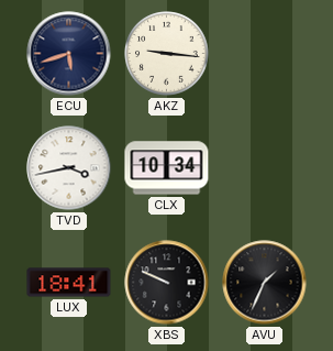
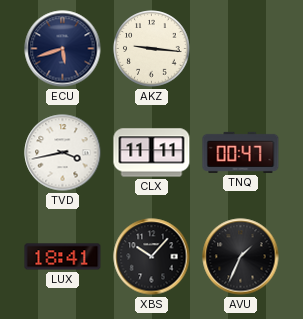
CLX: 10:34 -> 11:11
TNQ: none -> 00:47
XBS: 9:49 -> 10:07
